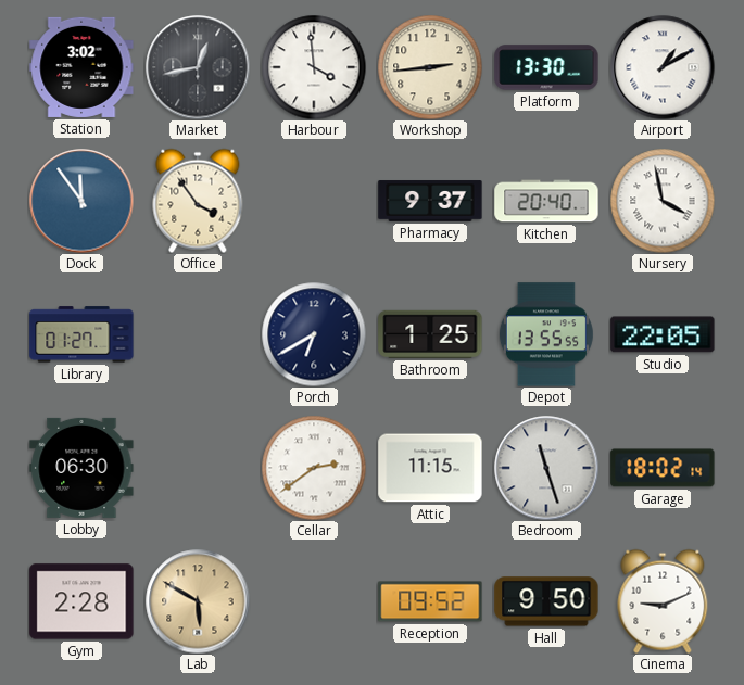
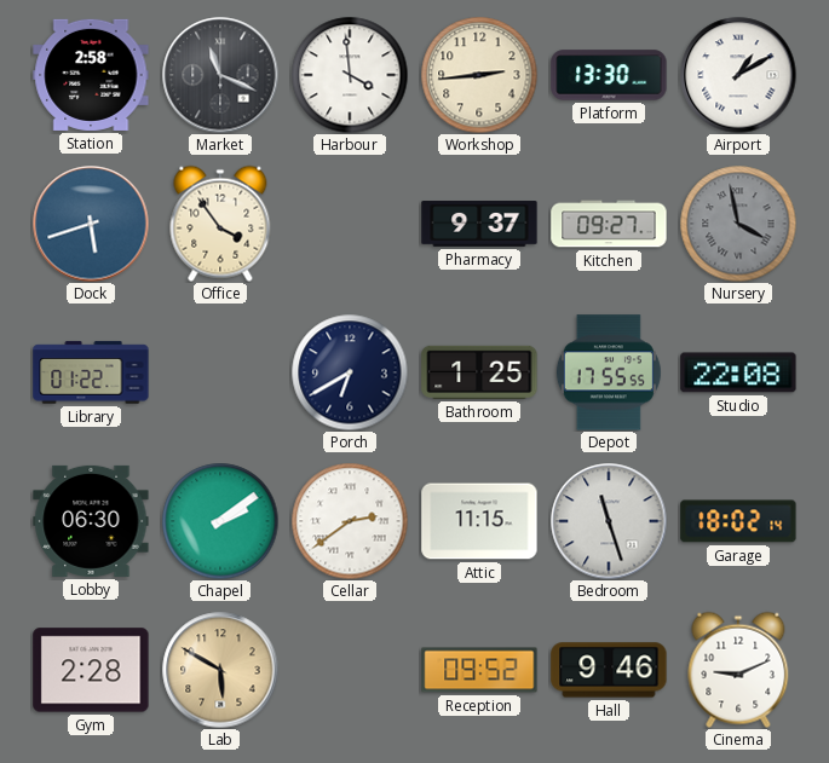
Station: 3:02 -> 2:58
Market: 12:43 -> 11:19
Dock: 11:54 -> 5:42
Kitchen: 20:40 -> 09:27
Nursery dial: white -> grey
Library: 01:27 -> 01:22
Depot: 13:55 -> 17:55
Studio: 22:05 -> 22:08
Chapel: none -> 2:09
Hall: 9:50 -> 9:46
